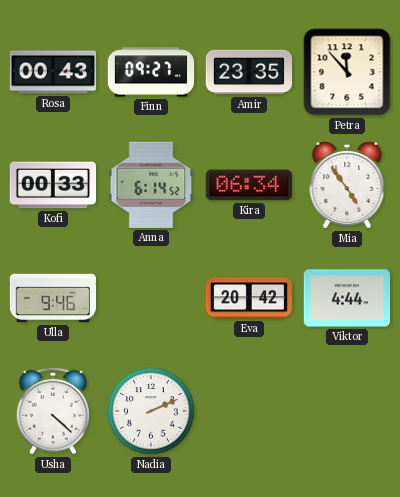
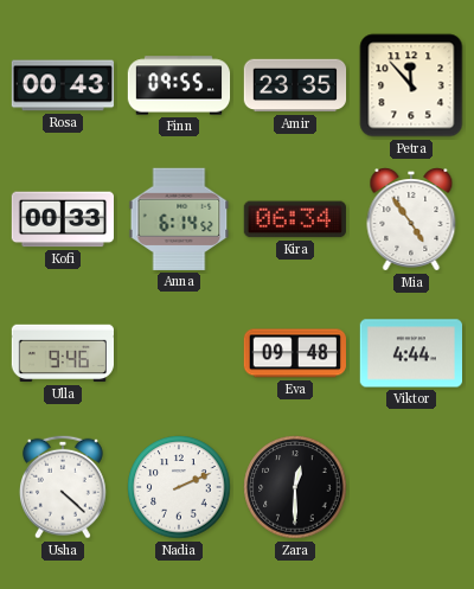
Finn: 09:27 -> 09:55
Eva: 20:42 -> 09:48
Zara: none -> 12:30
